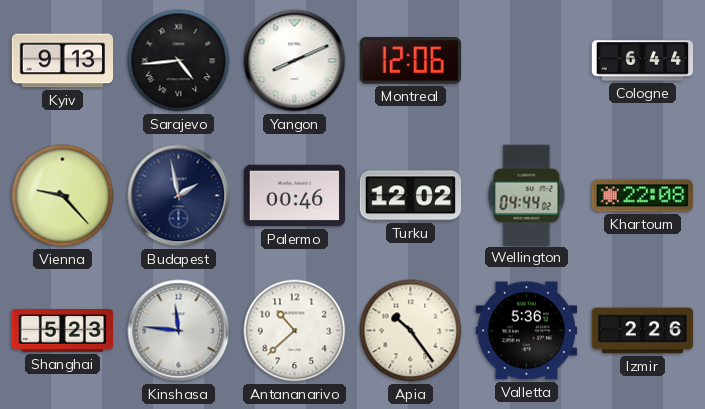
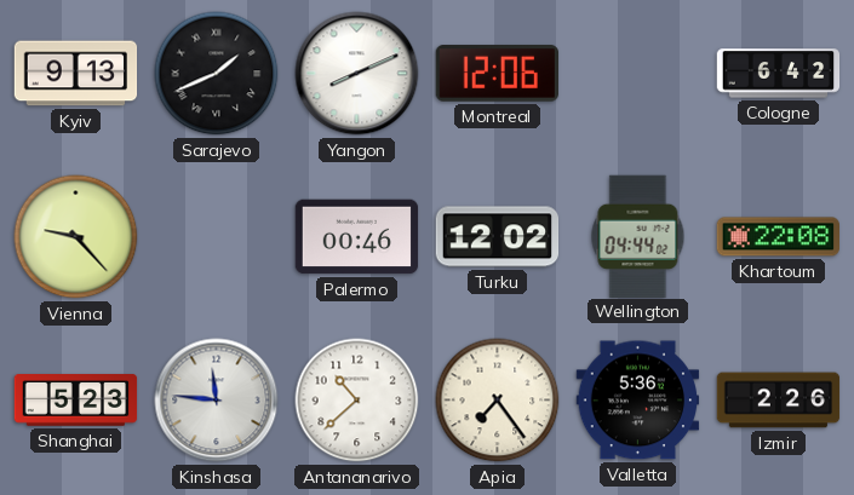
Sarajevo: 4:44 -> 1:41
Cologne: 6:44 -> 6:42
Budapest: 1:58 -> none
Apia: 10:24 -> 7:24
